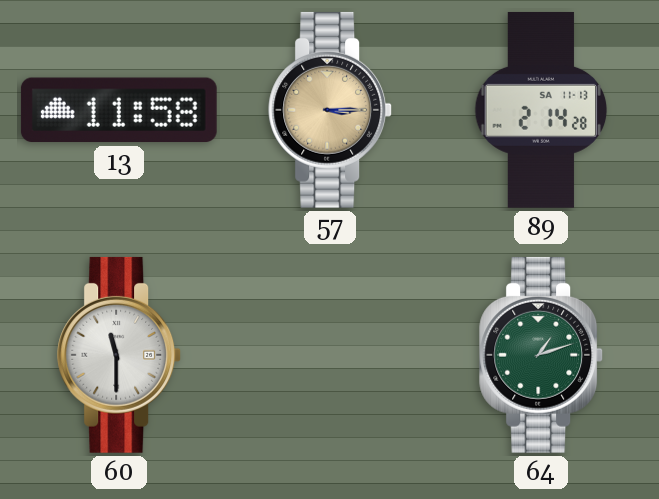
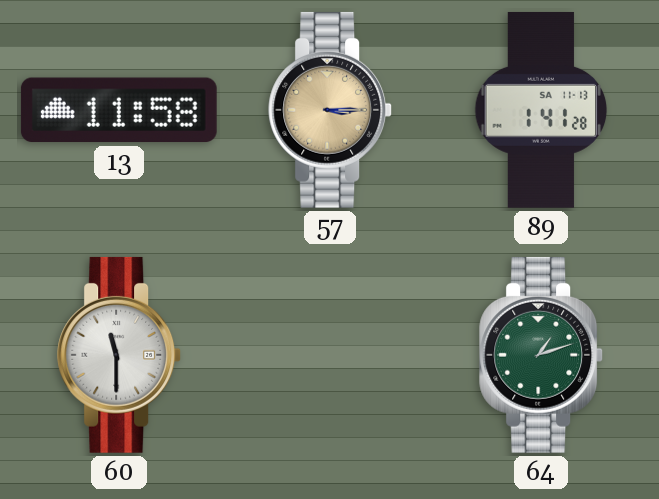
89: 2:14 -> 1:41
